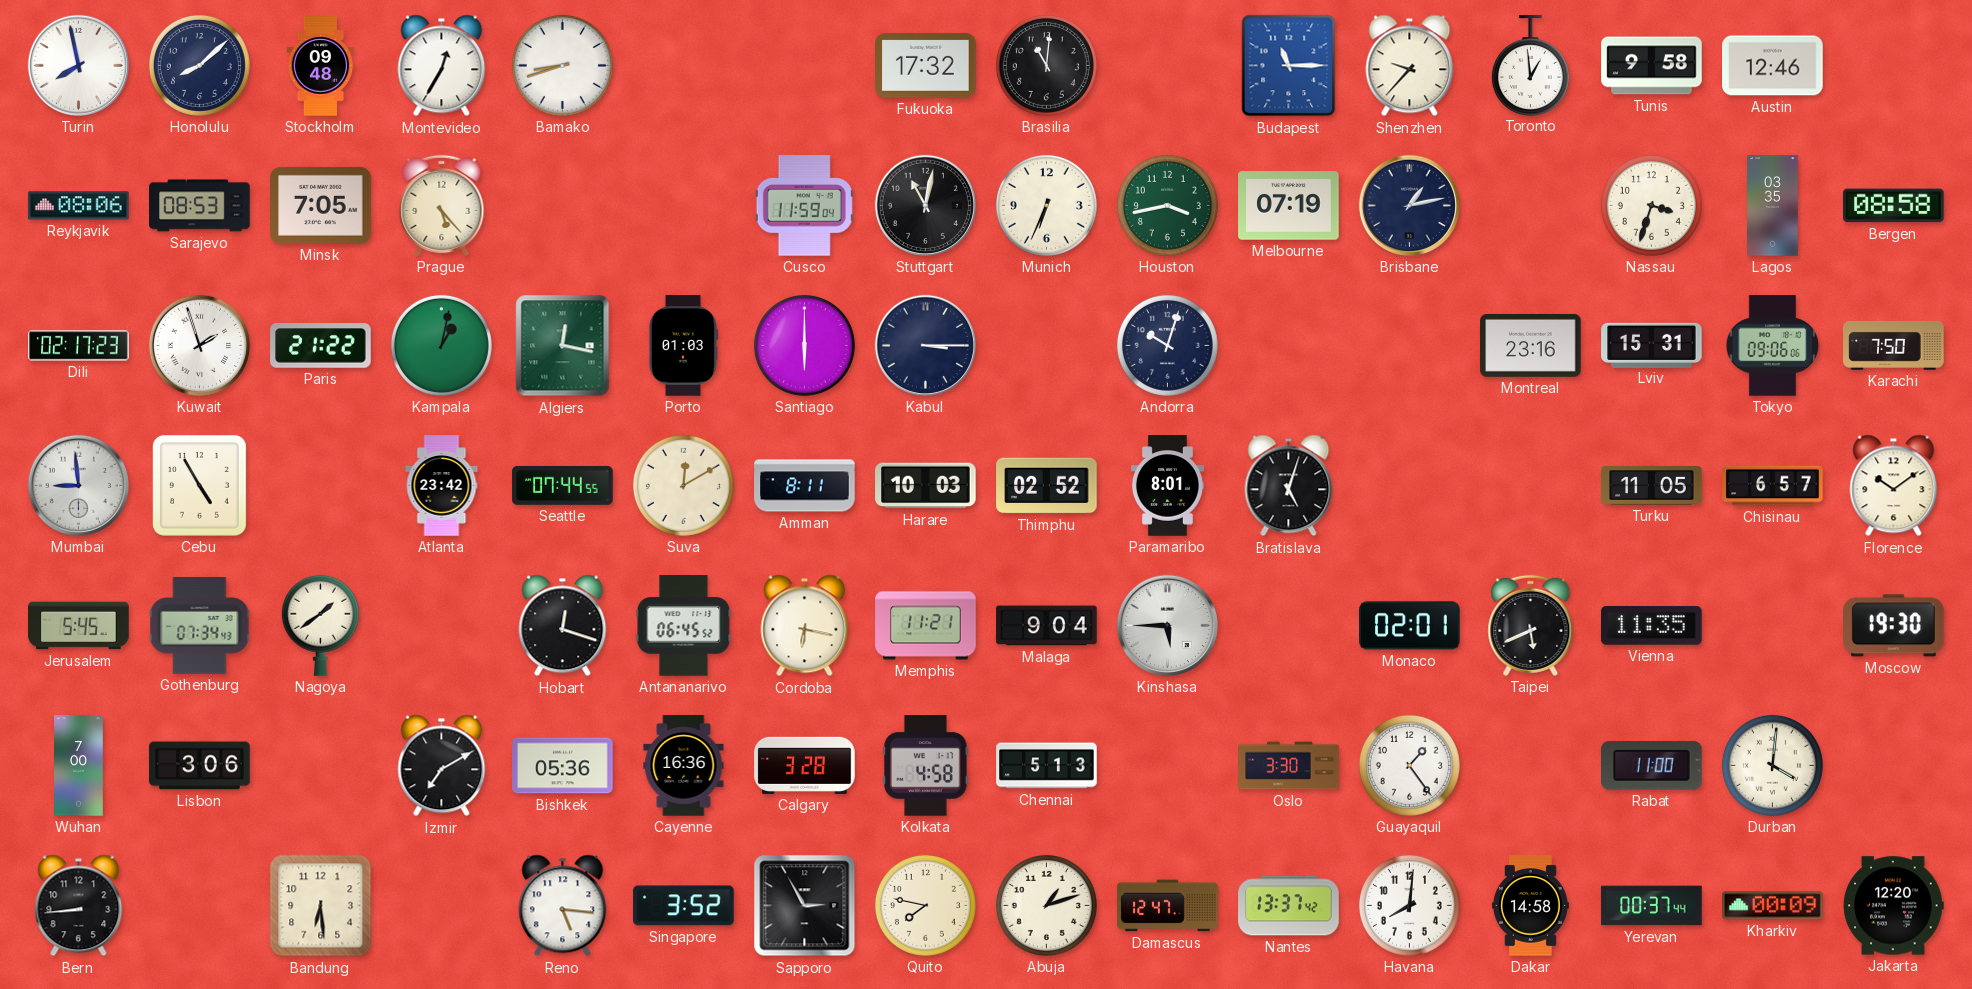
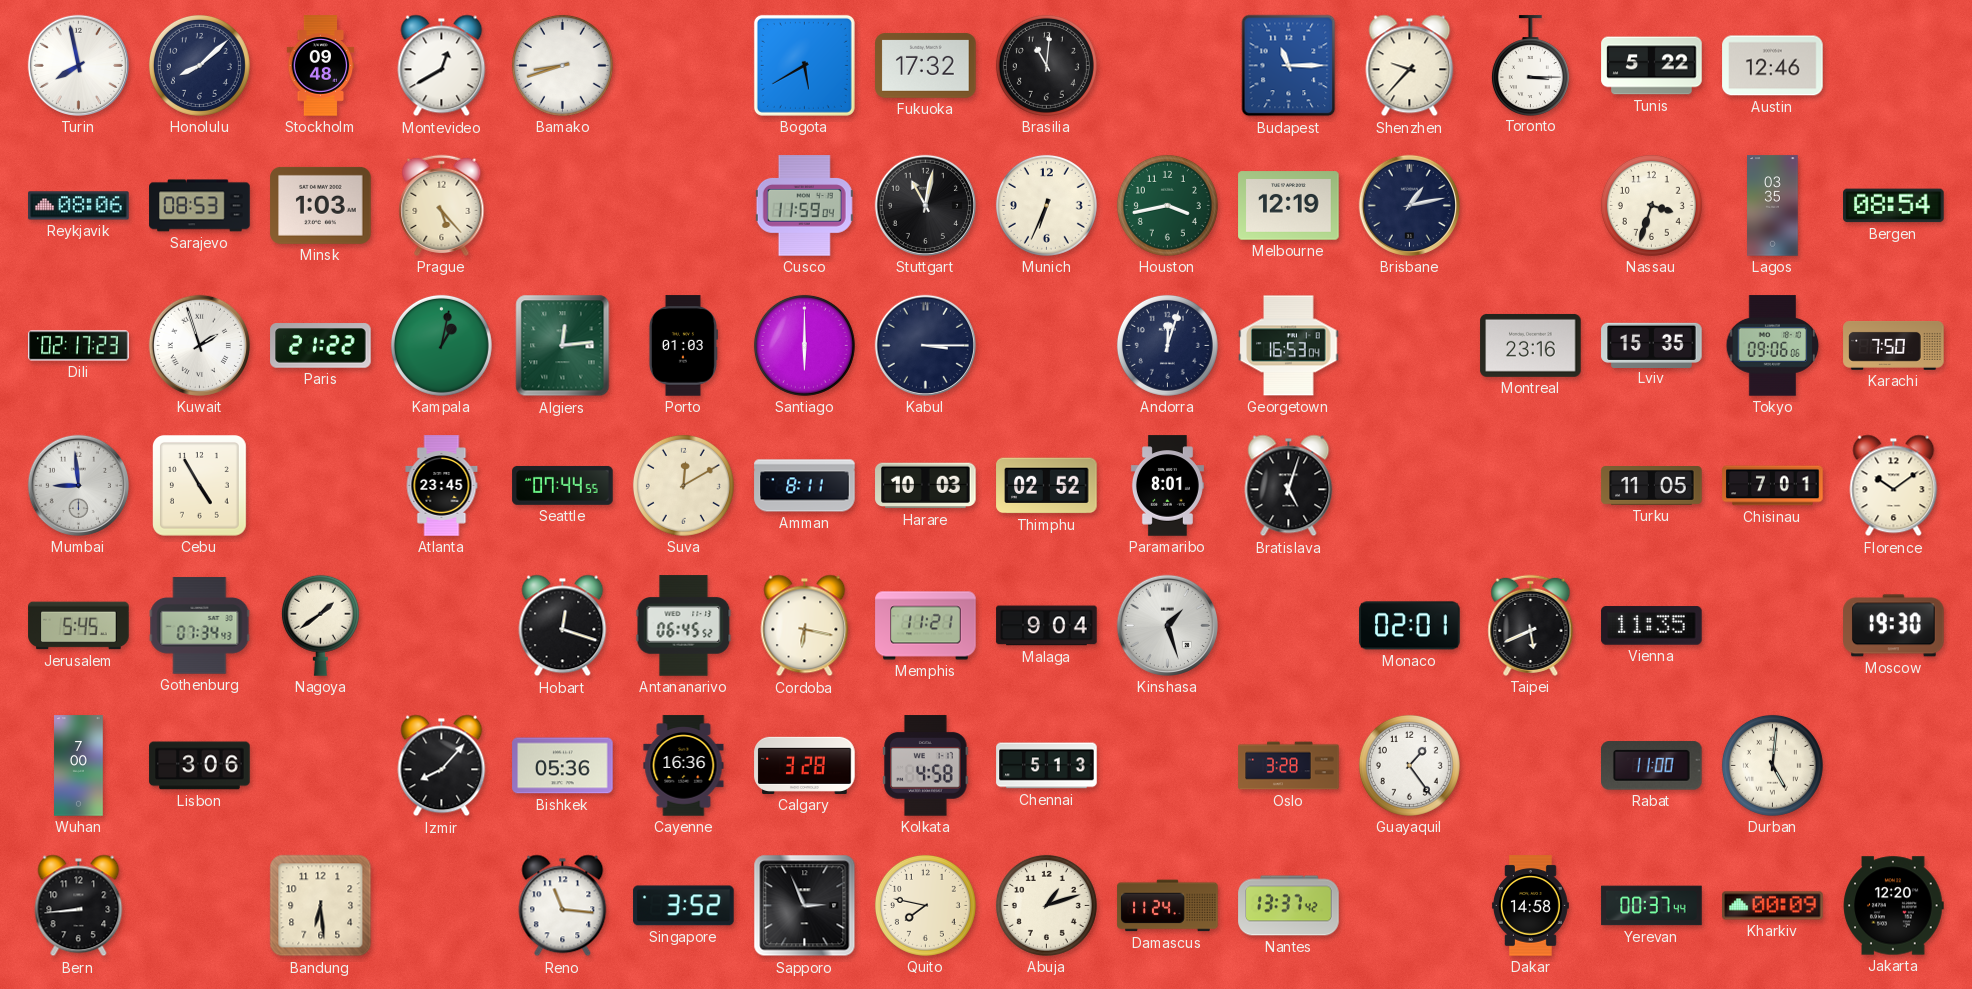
Montevideo: 12:35 -> 12:40
Bogota: none -> 5:40
Toronto: 12:59 -> 3:15
Tunis: 9:58 -> 5:22
Minsk: 7:05 -> 1:03
Melbourne: 07:19 -> 12:19
Bergen: 08:58 -> 08:54
Algiers: 12:17 -> 12:14
Andorra: 10:03 -> 12:03
Georgetown: none -> 16:53
Lviv: 15:31 -> 15:35
Atlanta: 23:42 -> 23:45
Chisinau: 6:57 -> 7:01
Kinshasa: 5:45 -> 1:27
Izmir: 7:10 -> 8:07
Oslo: 3:30 -> 3:28
Durban: 4:01 -> 5:01
Reno: 5:16 -> 11:16
Sapporo: 2:55 -> 2:56
Damascus: 12:47 -> 11:24
Havana: 8:01 -> none
